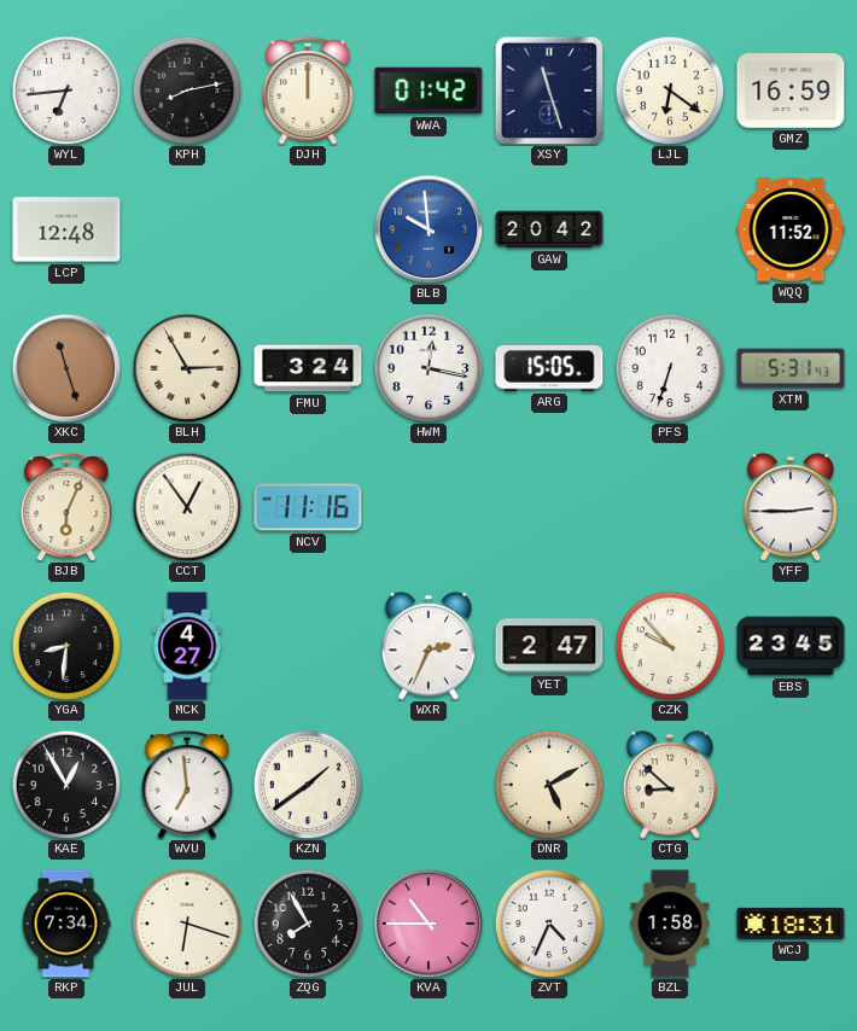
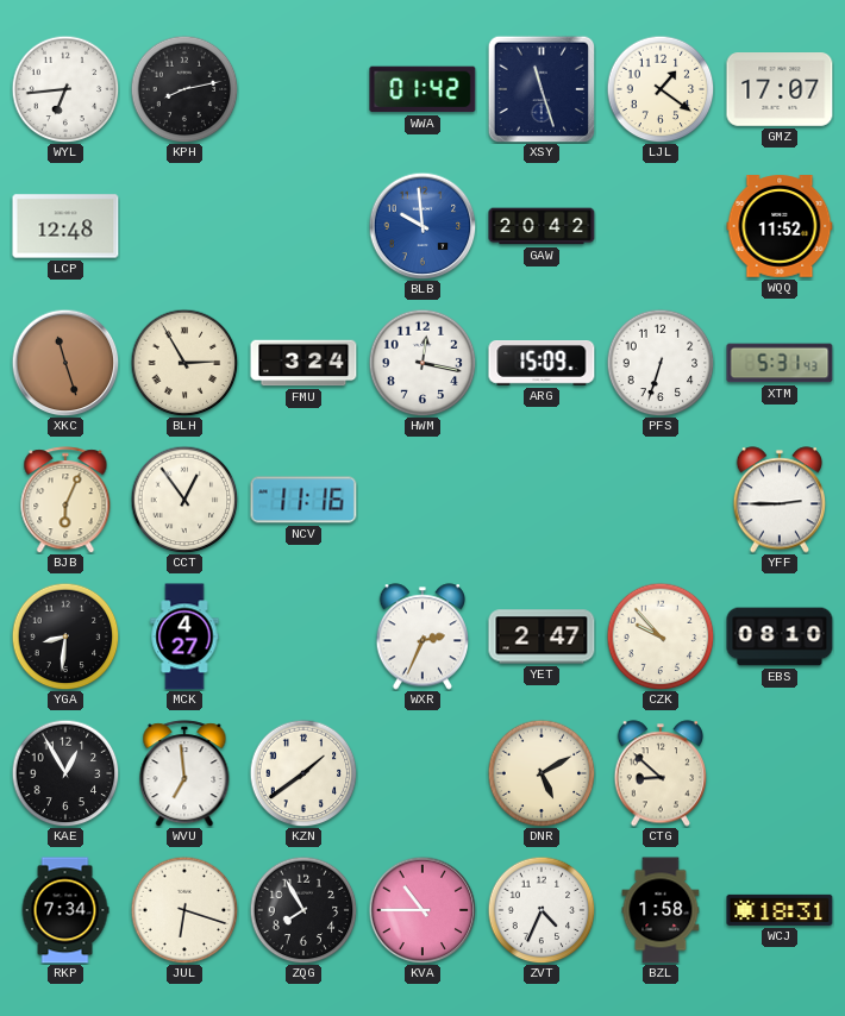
DJH: 12:00 -> none
LJL: 6:21 -> 1:21
GMZ: 16:59 -> 17:07
ARG: 15:05 -> 15:09
EBS: 23:45 -> 08:10
